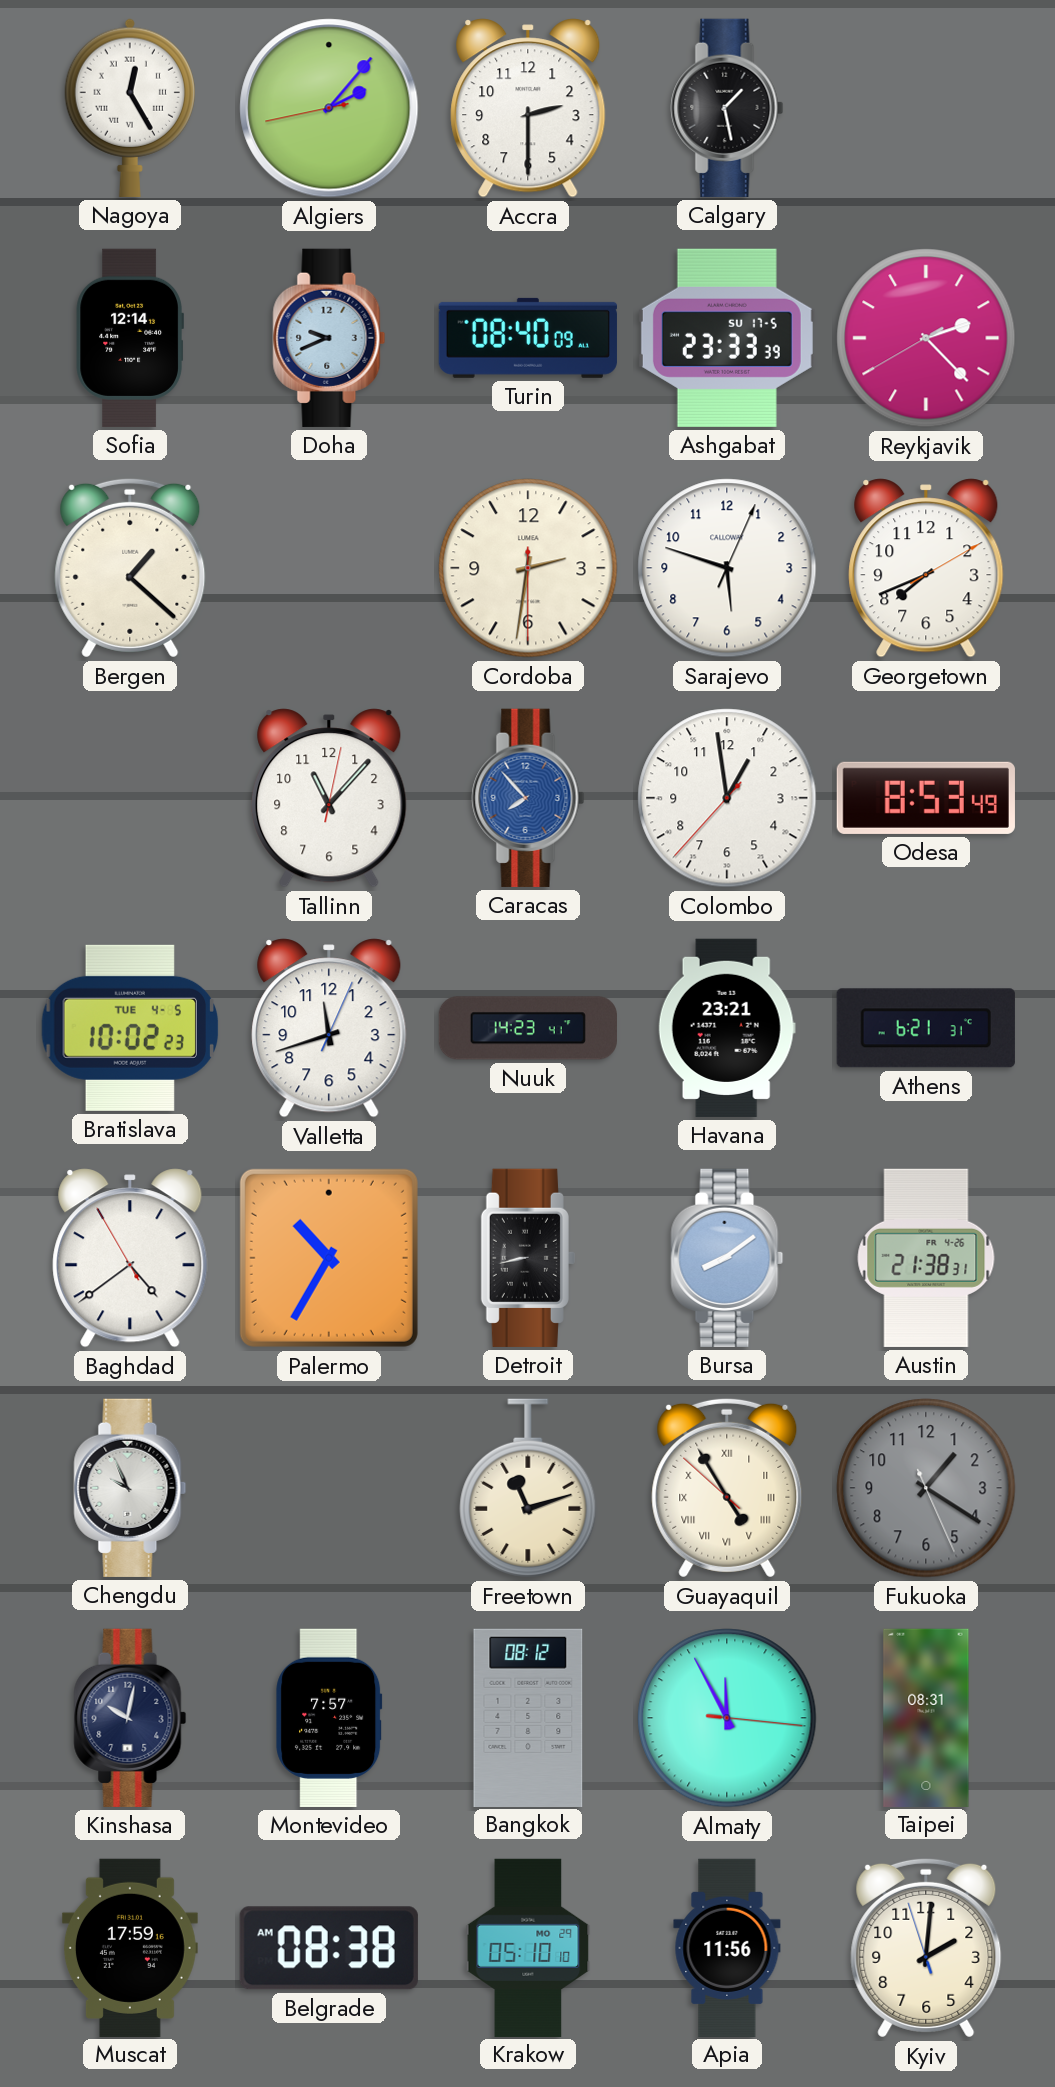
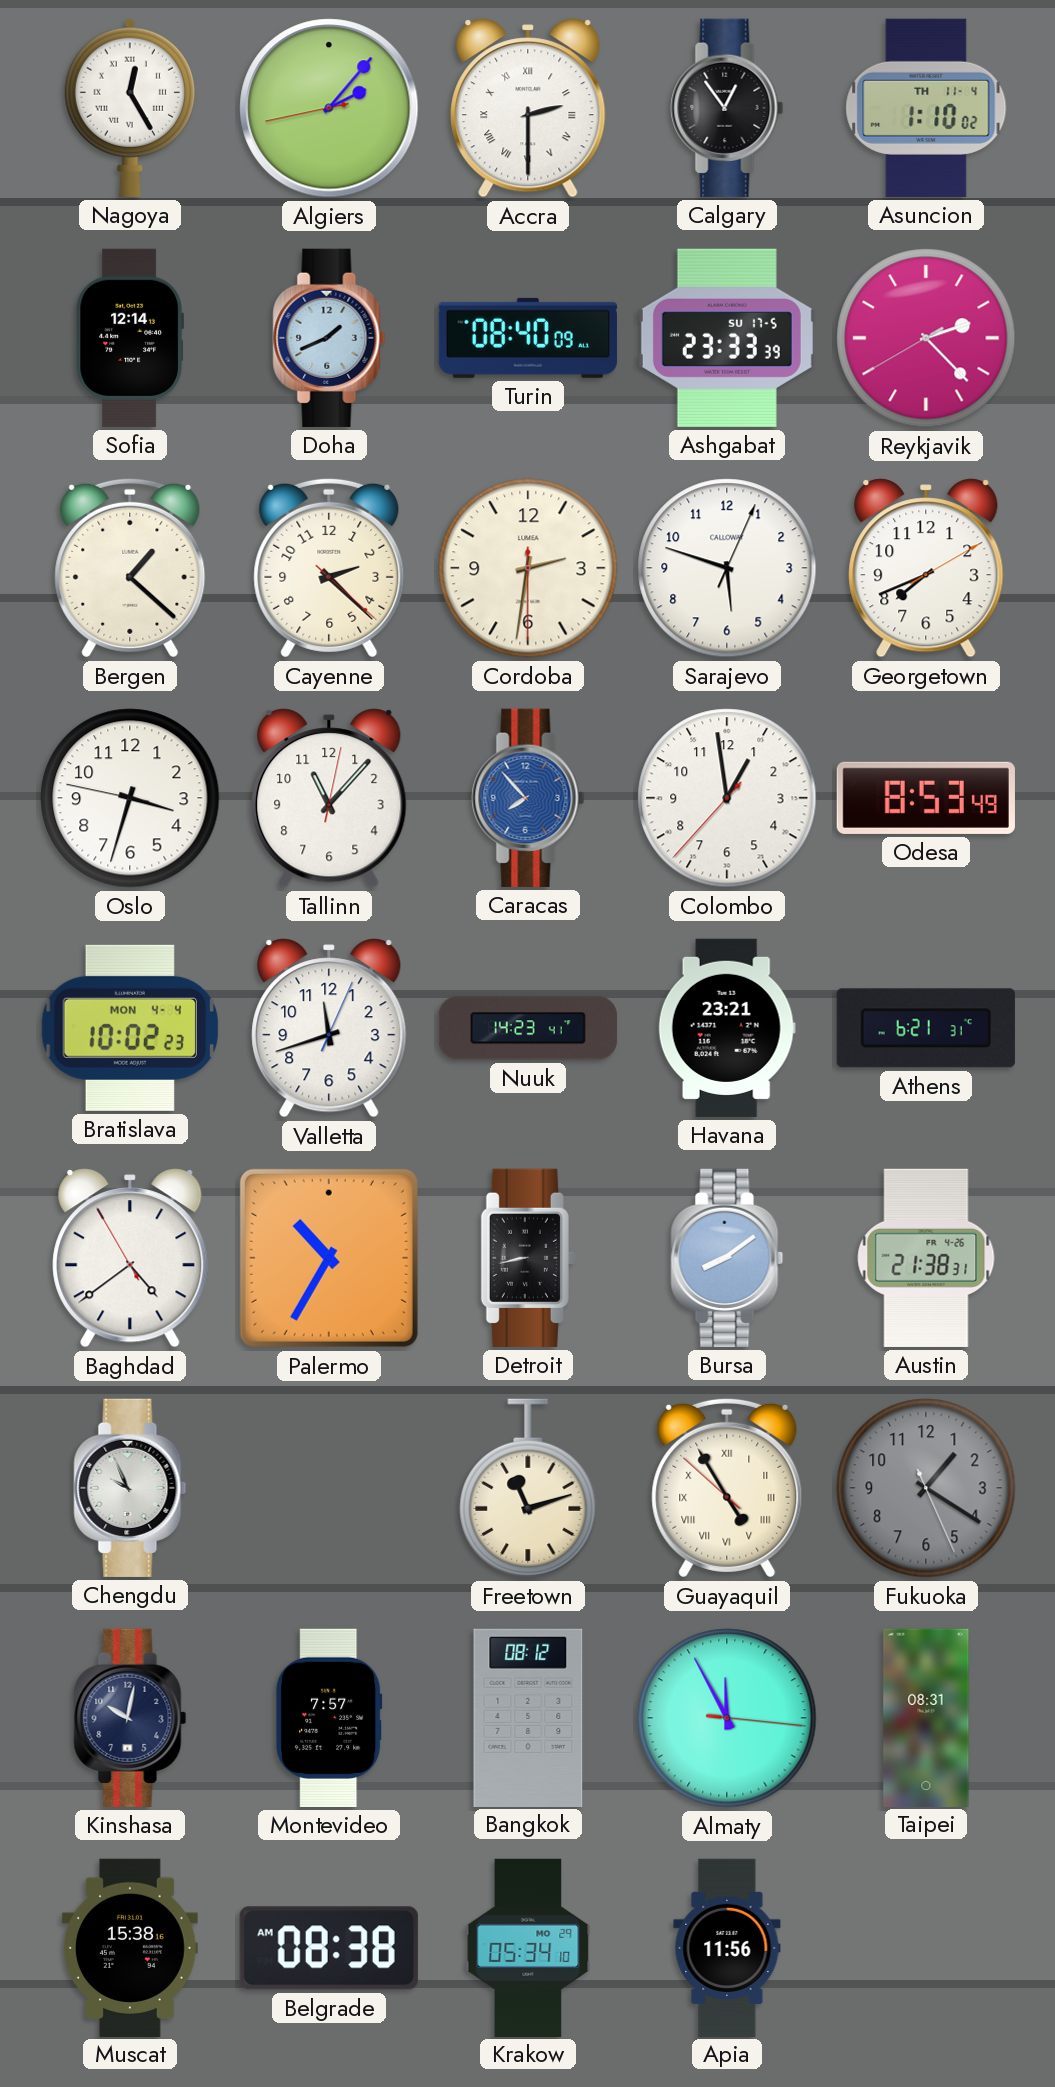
Accra numerals: Arabic -> Roman
Calgary: 1:28 -> 12:54
Asuncion: none -> 1:10
Doha: 9:41 -> 1:41
Cayenne: none -> 2:22
Oslo: none -> 3:32
Bratislava date: TUE 4-5 -> MON 4-4
Muscat: 17:59 -> 15:38
Krakow: 05:10 -> 05:34
Kyiv: 2:00 -> none
